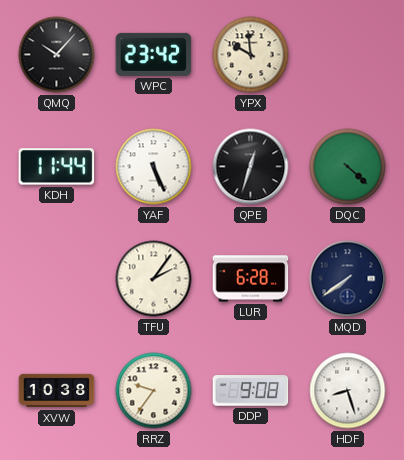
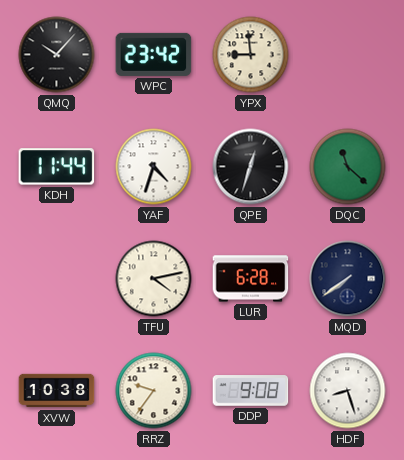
YPX: 9:59 -> 8:59
YAF: 5:26 -> 4:33
DQC: 4:22 -> 11:22
TFU: 2:06 -> 4:13
